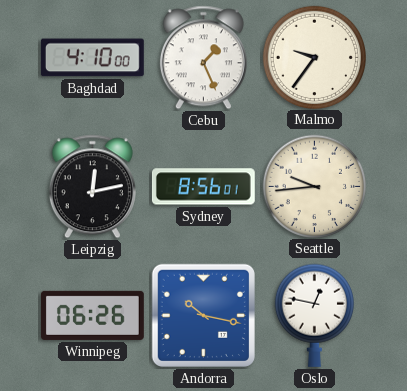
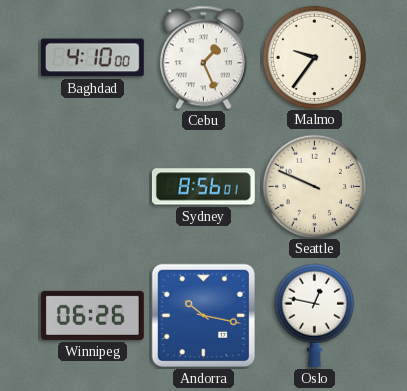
Leipzig: 12:13 -> none
Seattle: 9:44 -> 9:49
